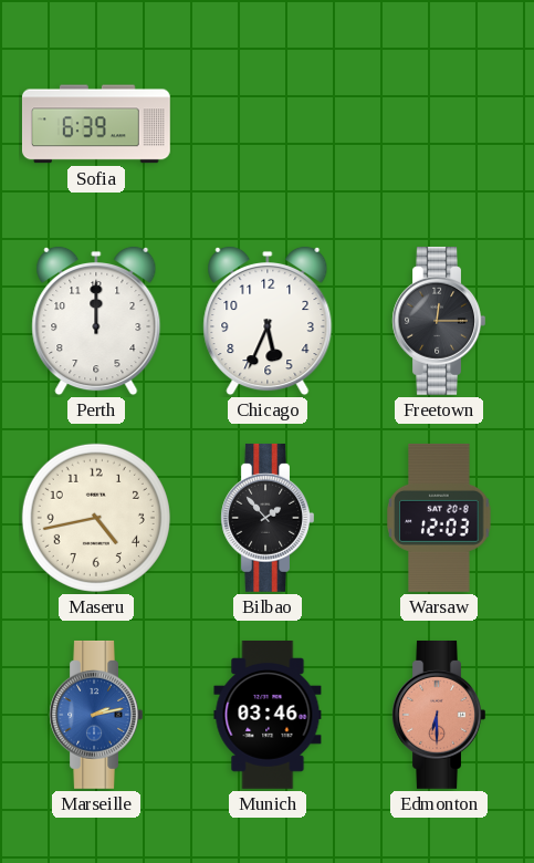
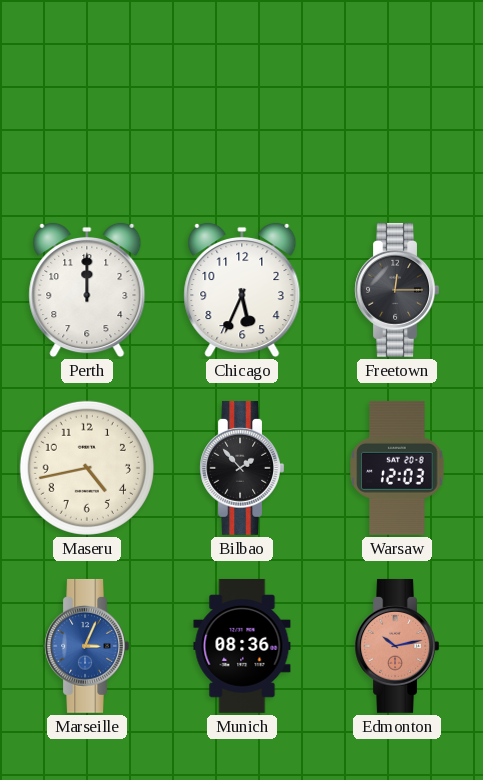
Sofia: 6:39 -> none
Marseille: 2:13 -> 3:04
Munich: 03:46 -> 08:36
Edmonton: 6:30 -> 10:13
